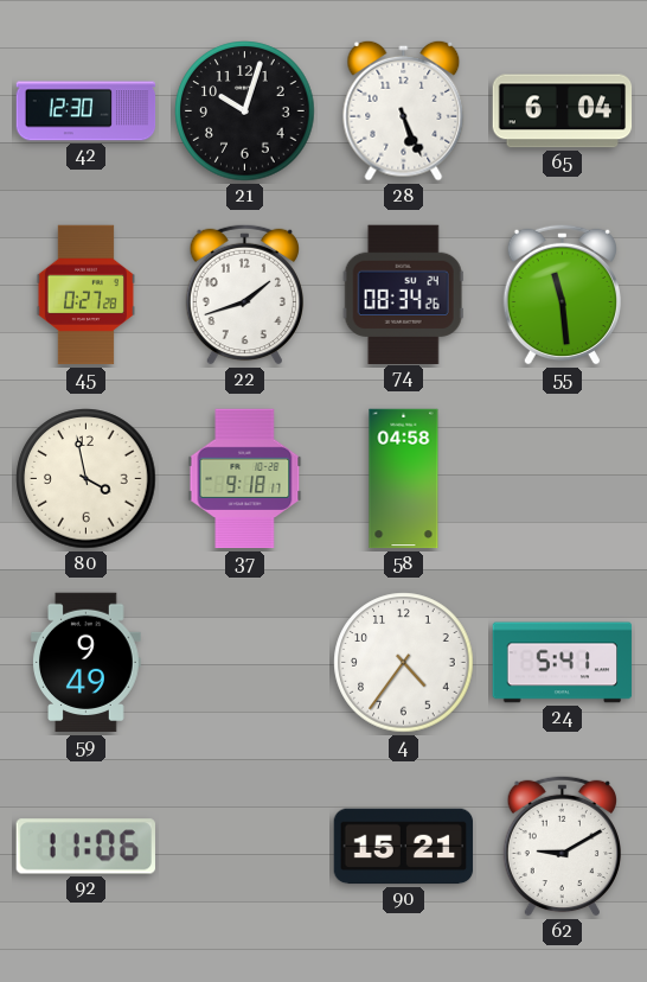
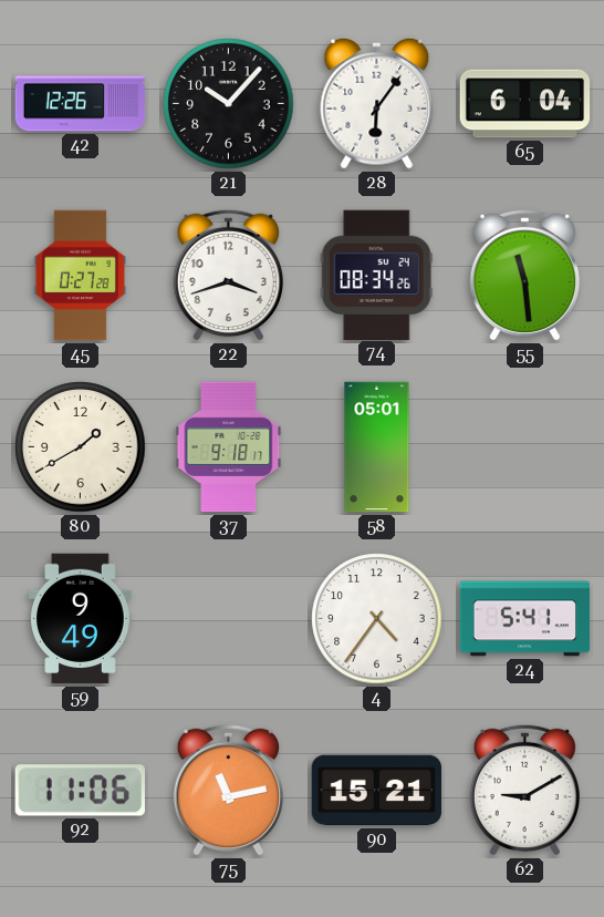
42: 12:30 -> 12:26
21: 10:03 -> 10:07
28: 5:26 -> 6:06
22: 1:42 -> 3:42
80: 3:58 -> 1:40
58: 04:58 -> 05:01
75: none -> 11:13
